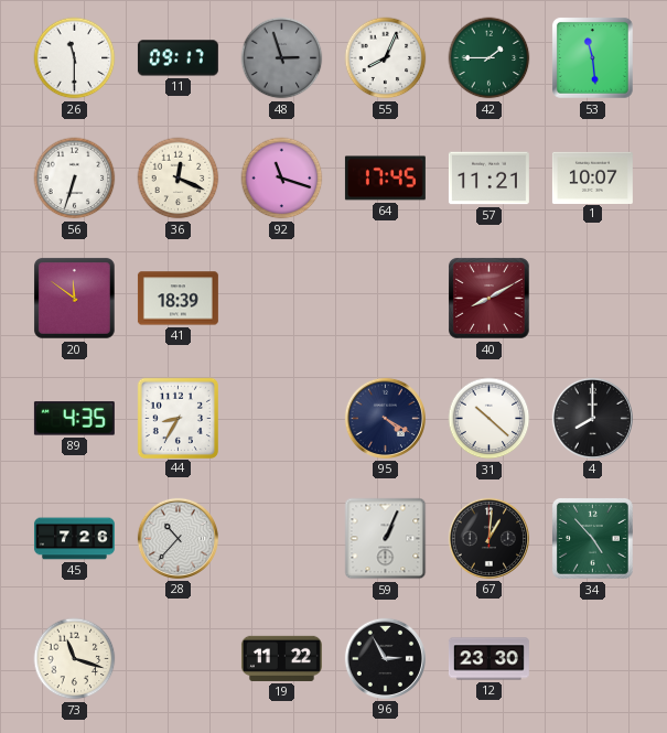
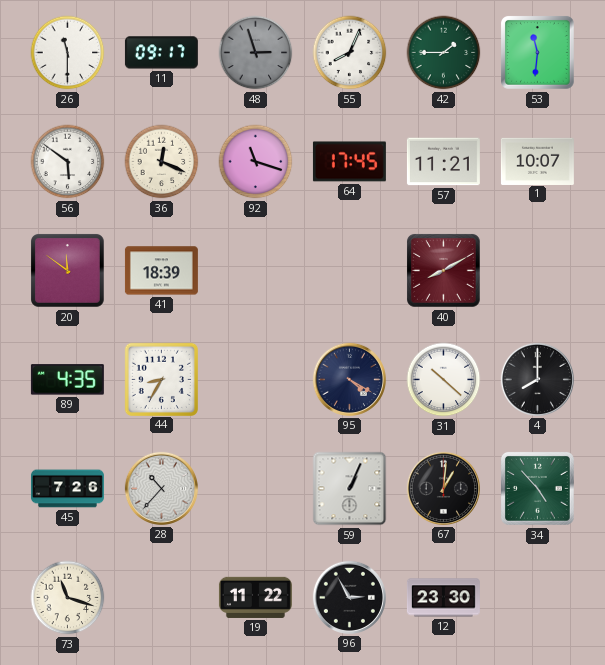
53: 11:29 -> 11:31
56: 6:33 -> 5:51
